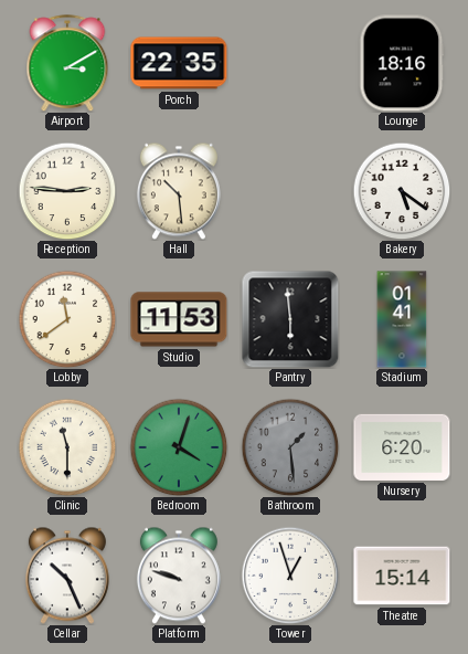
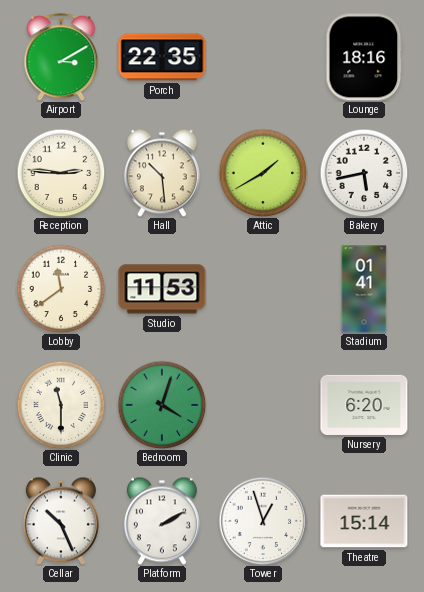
Attic: none -> 1:40
Bakery: 5:21 -> 5:43
Pantry: 5:59 -> none
Bathroom: 1:29 -> none
Platform: 9:48 -> 2:10
